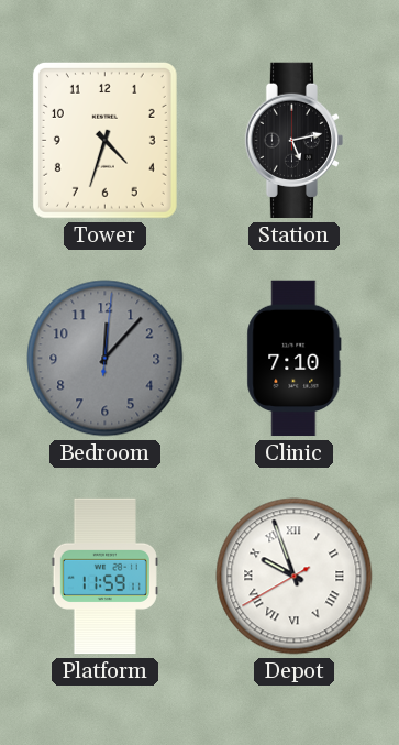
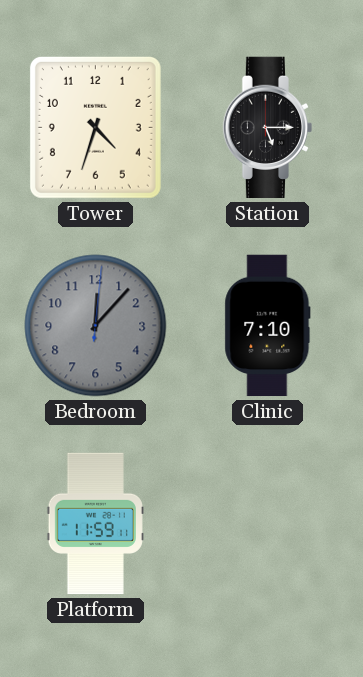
Station: 5:13 -> 5:15
Depot: 9:56 -> none
